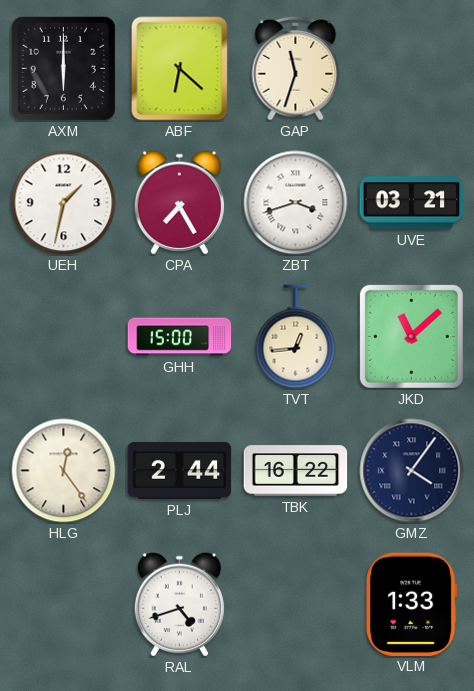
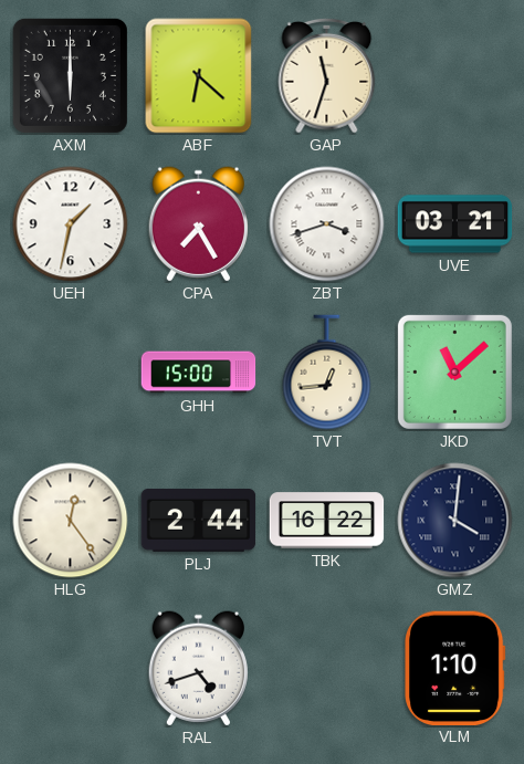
GMZ: 4:06 -> 4:01
VLM: 1:33 -> 1:10
